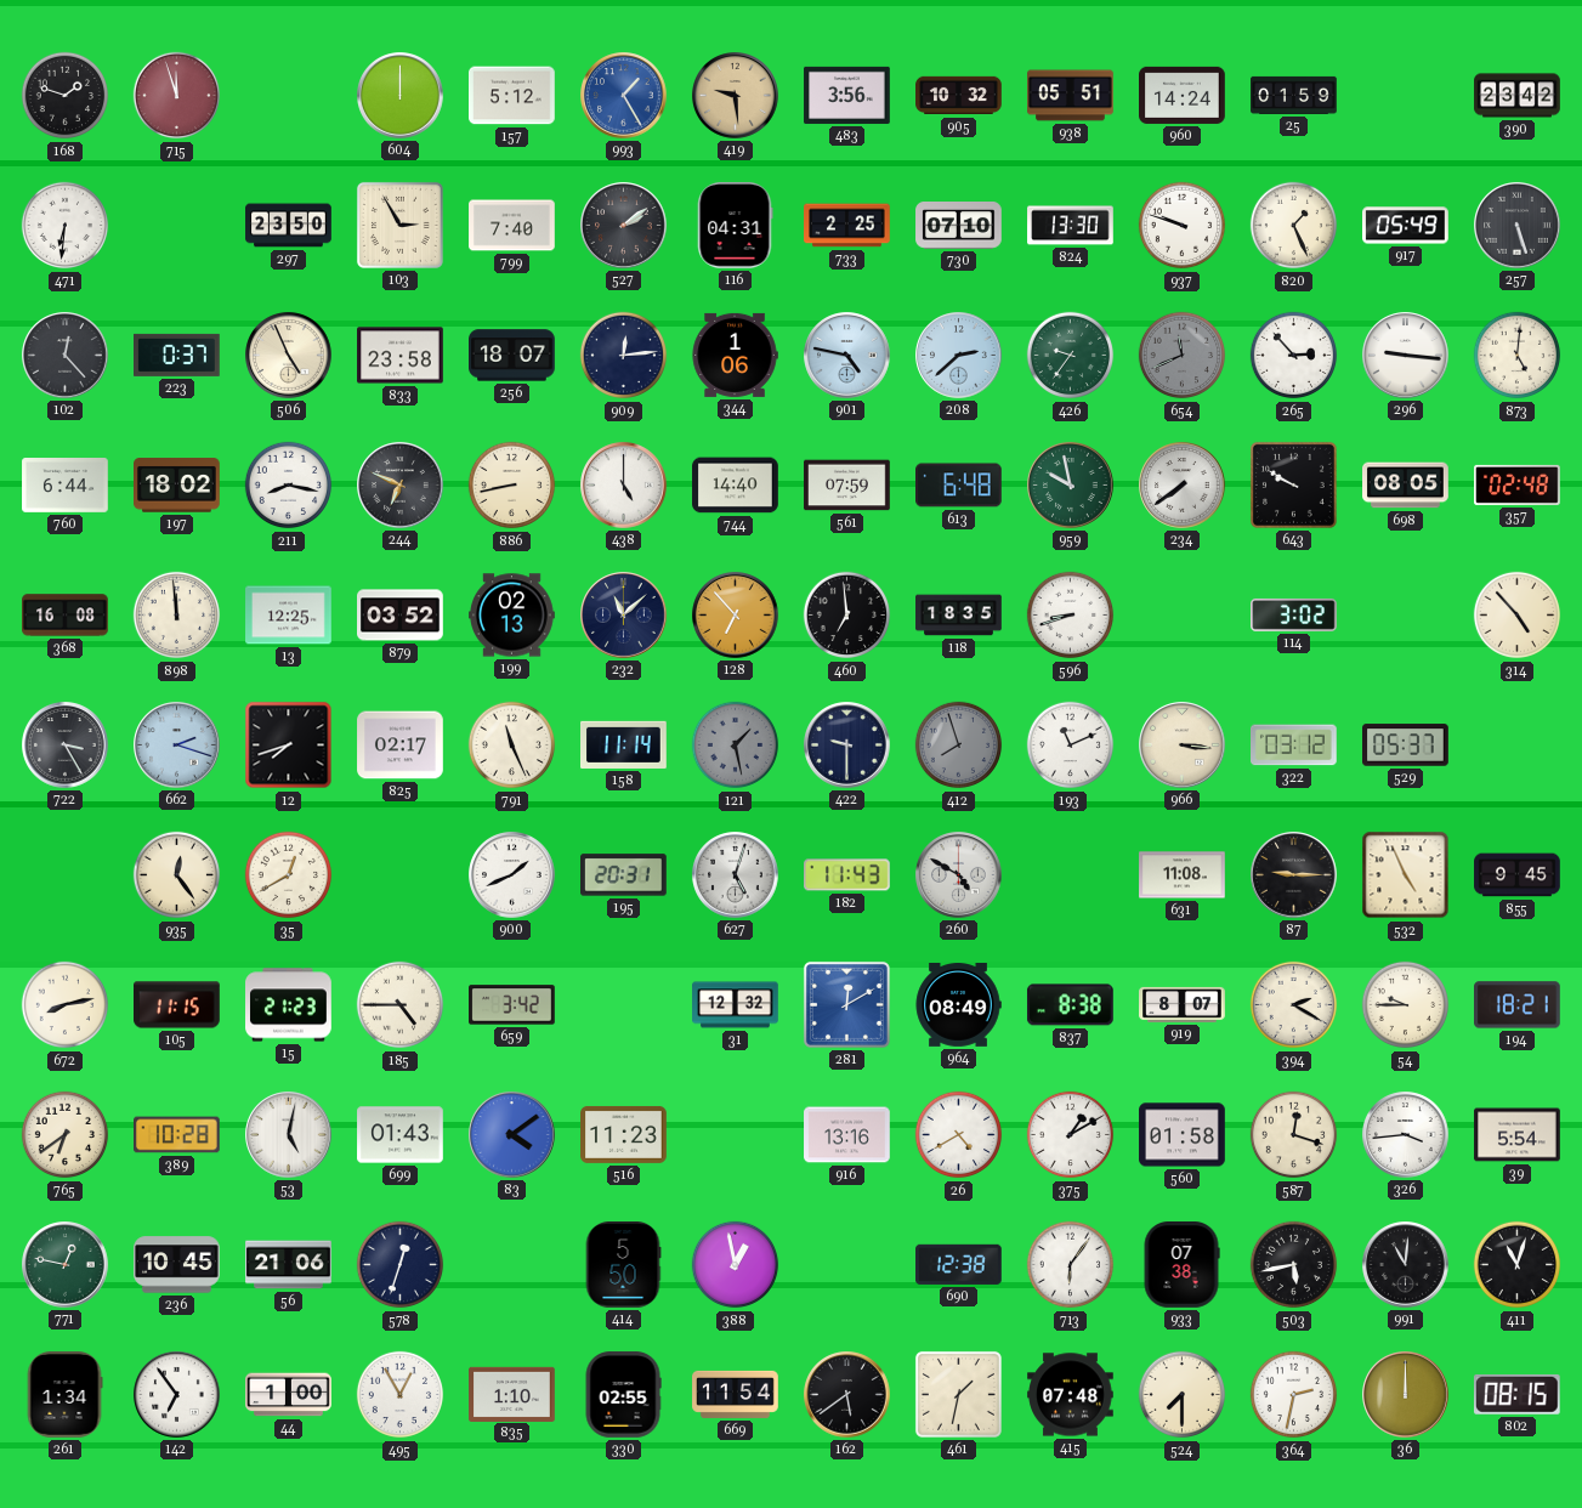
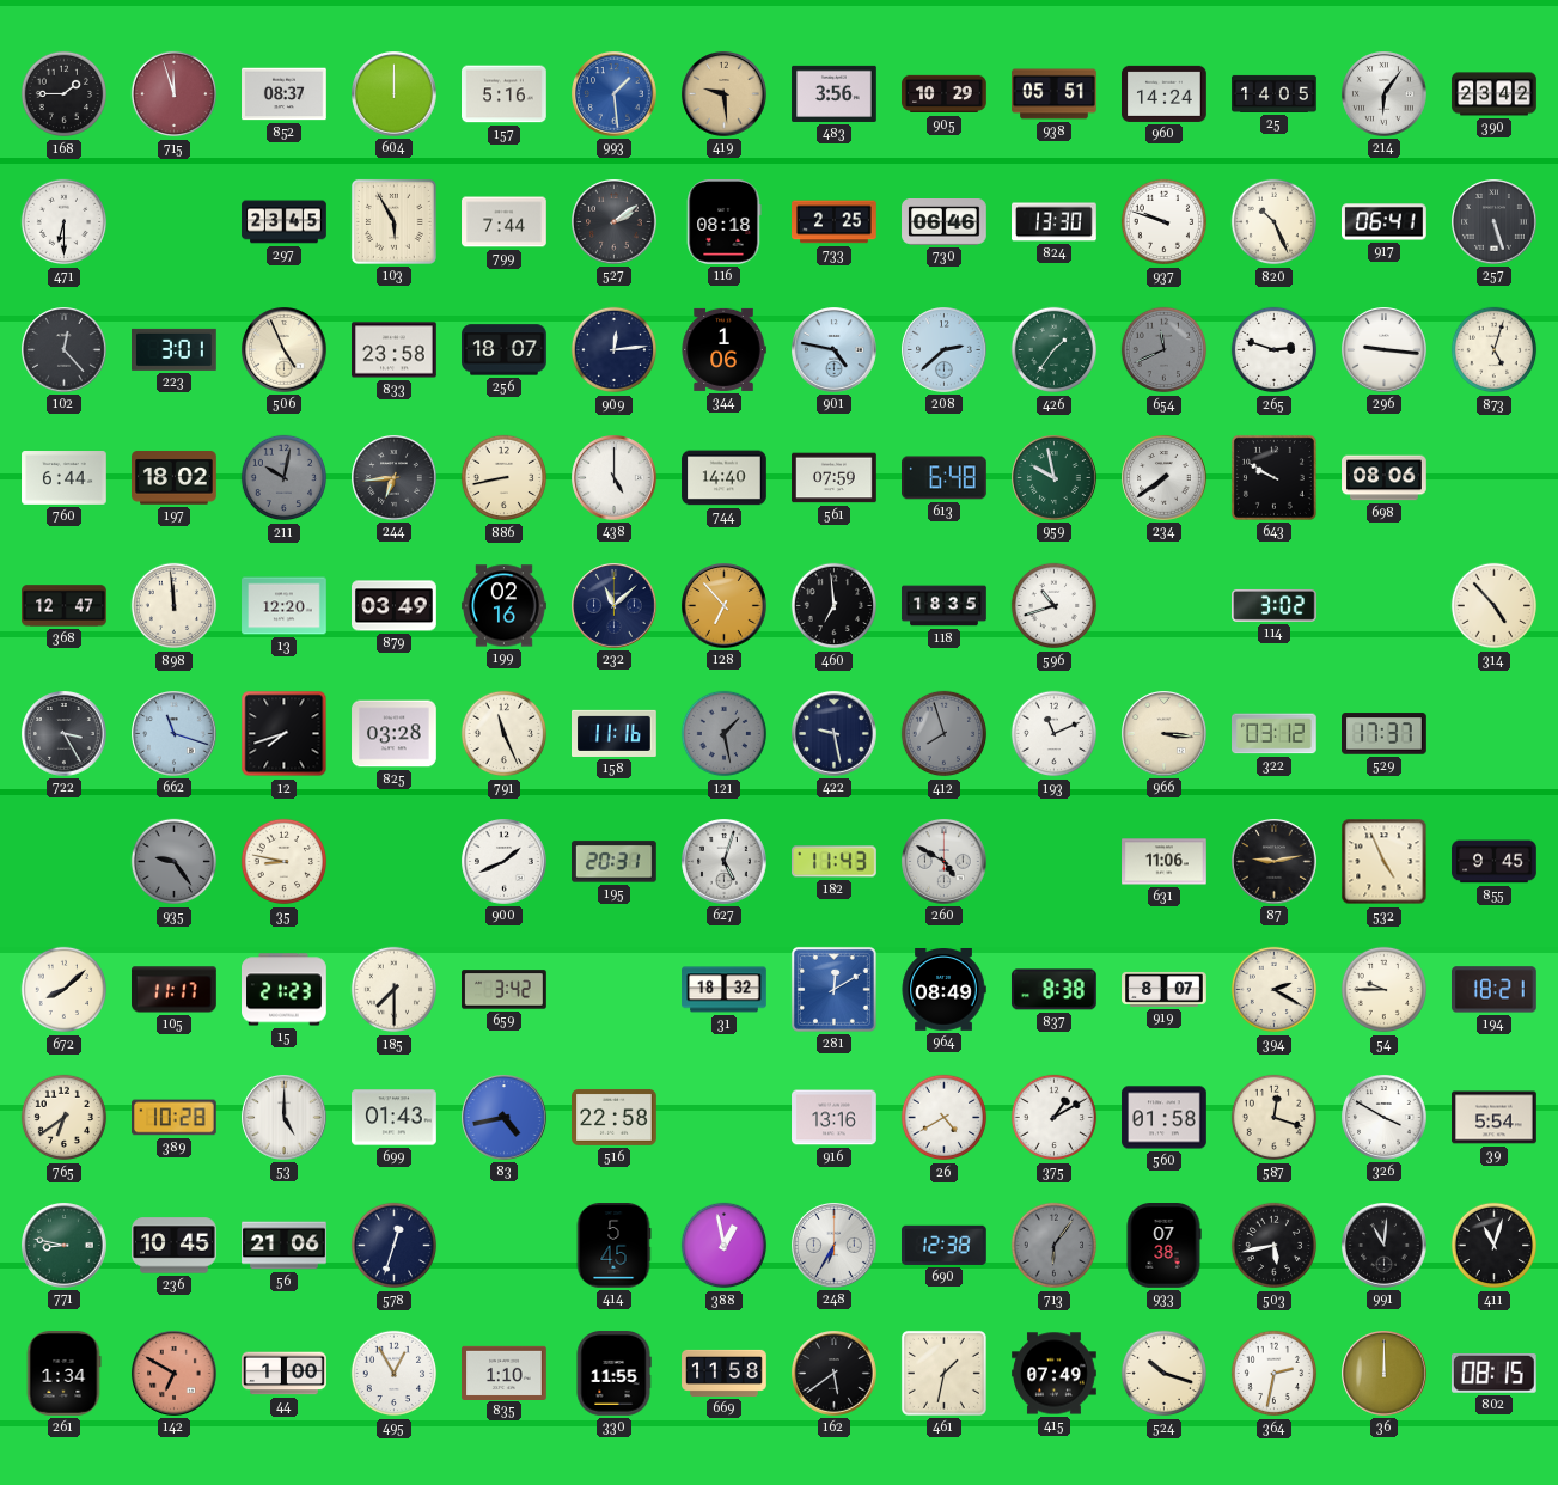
168: 1:48 -> 1:45
852: none -> 08:37
157: 5:12 -> 5:16
993: 1:25 -> 1:29
905: 10:32 -> 10:29
25: 01:59 -> 14:05
214: none -> 6:06
471: 6:31 -> 6:30
297: 23:50 -> 23:45
103: 2:55 -> 5:55
799: 7:40 -> 7:44
116: 04:31 -> 08:18
730: 07:10 -> 06:46
820: 1:26 -> 10:26
917: 05:49 -> 06:41
223: 0:37 -> 3:01
426: 9:36 -> 1:36
265: 2:53 -> 2:48
873: 5:01 -> 5:03
211: 8:17 -> 10:02
211 dial: white -> grey
244: 6:49 -> 6:44
698: 08:05 -> 08:06
357: 02:48 -> none
368: 16:08 -> 12:47
13: 12:25 -> 12:20
879: 03:52 -> 03:49
199: 02:13 -> 02:16
596: 8:42 -> 10:42
662: 2:18 -> 11:18
825: 02:17 -> 03:28
158: 11:14 -> 11:16
422: 9:30 -> 9:28
529: 05:37 -> 17:37
935: 12:24 -> 9:24
935 dial: cream -> grey
35: 12:40 -> 8:47
631: 11:08 -> 11:06
87: 9:15 -> 9:13
672: 8:13 -> 8:08
105: 11:15 -> 11:17
185: 4:45 -> 7:30
31: 12:32 -> 18:32
53: 5:02 -> 5:00
83: 4:09 -> 4:43
516: 11:23 -> 22:58
326: 3:44 -> 3:50
771: 12:47 -> 8:47
414: 5:50 -> 5:45
248: none -> 6:35
713 dial: white -> grey
142: 6:54 -> 6:50
142 dial: white -> salmon
330: 02:55 -> 11:55
669: 11:54 -> 11:58
415: 07:48 -> 07:49
524: 7:30 -> 10:18
